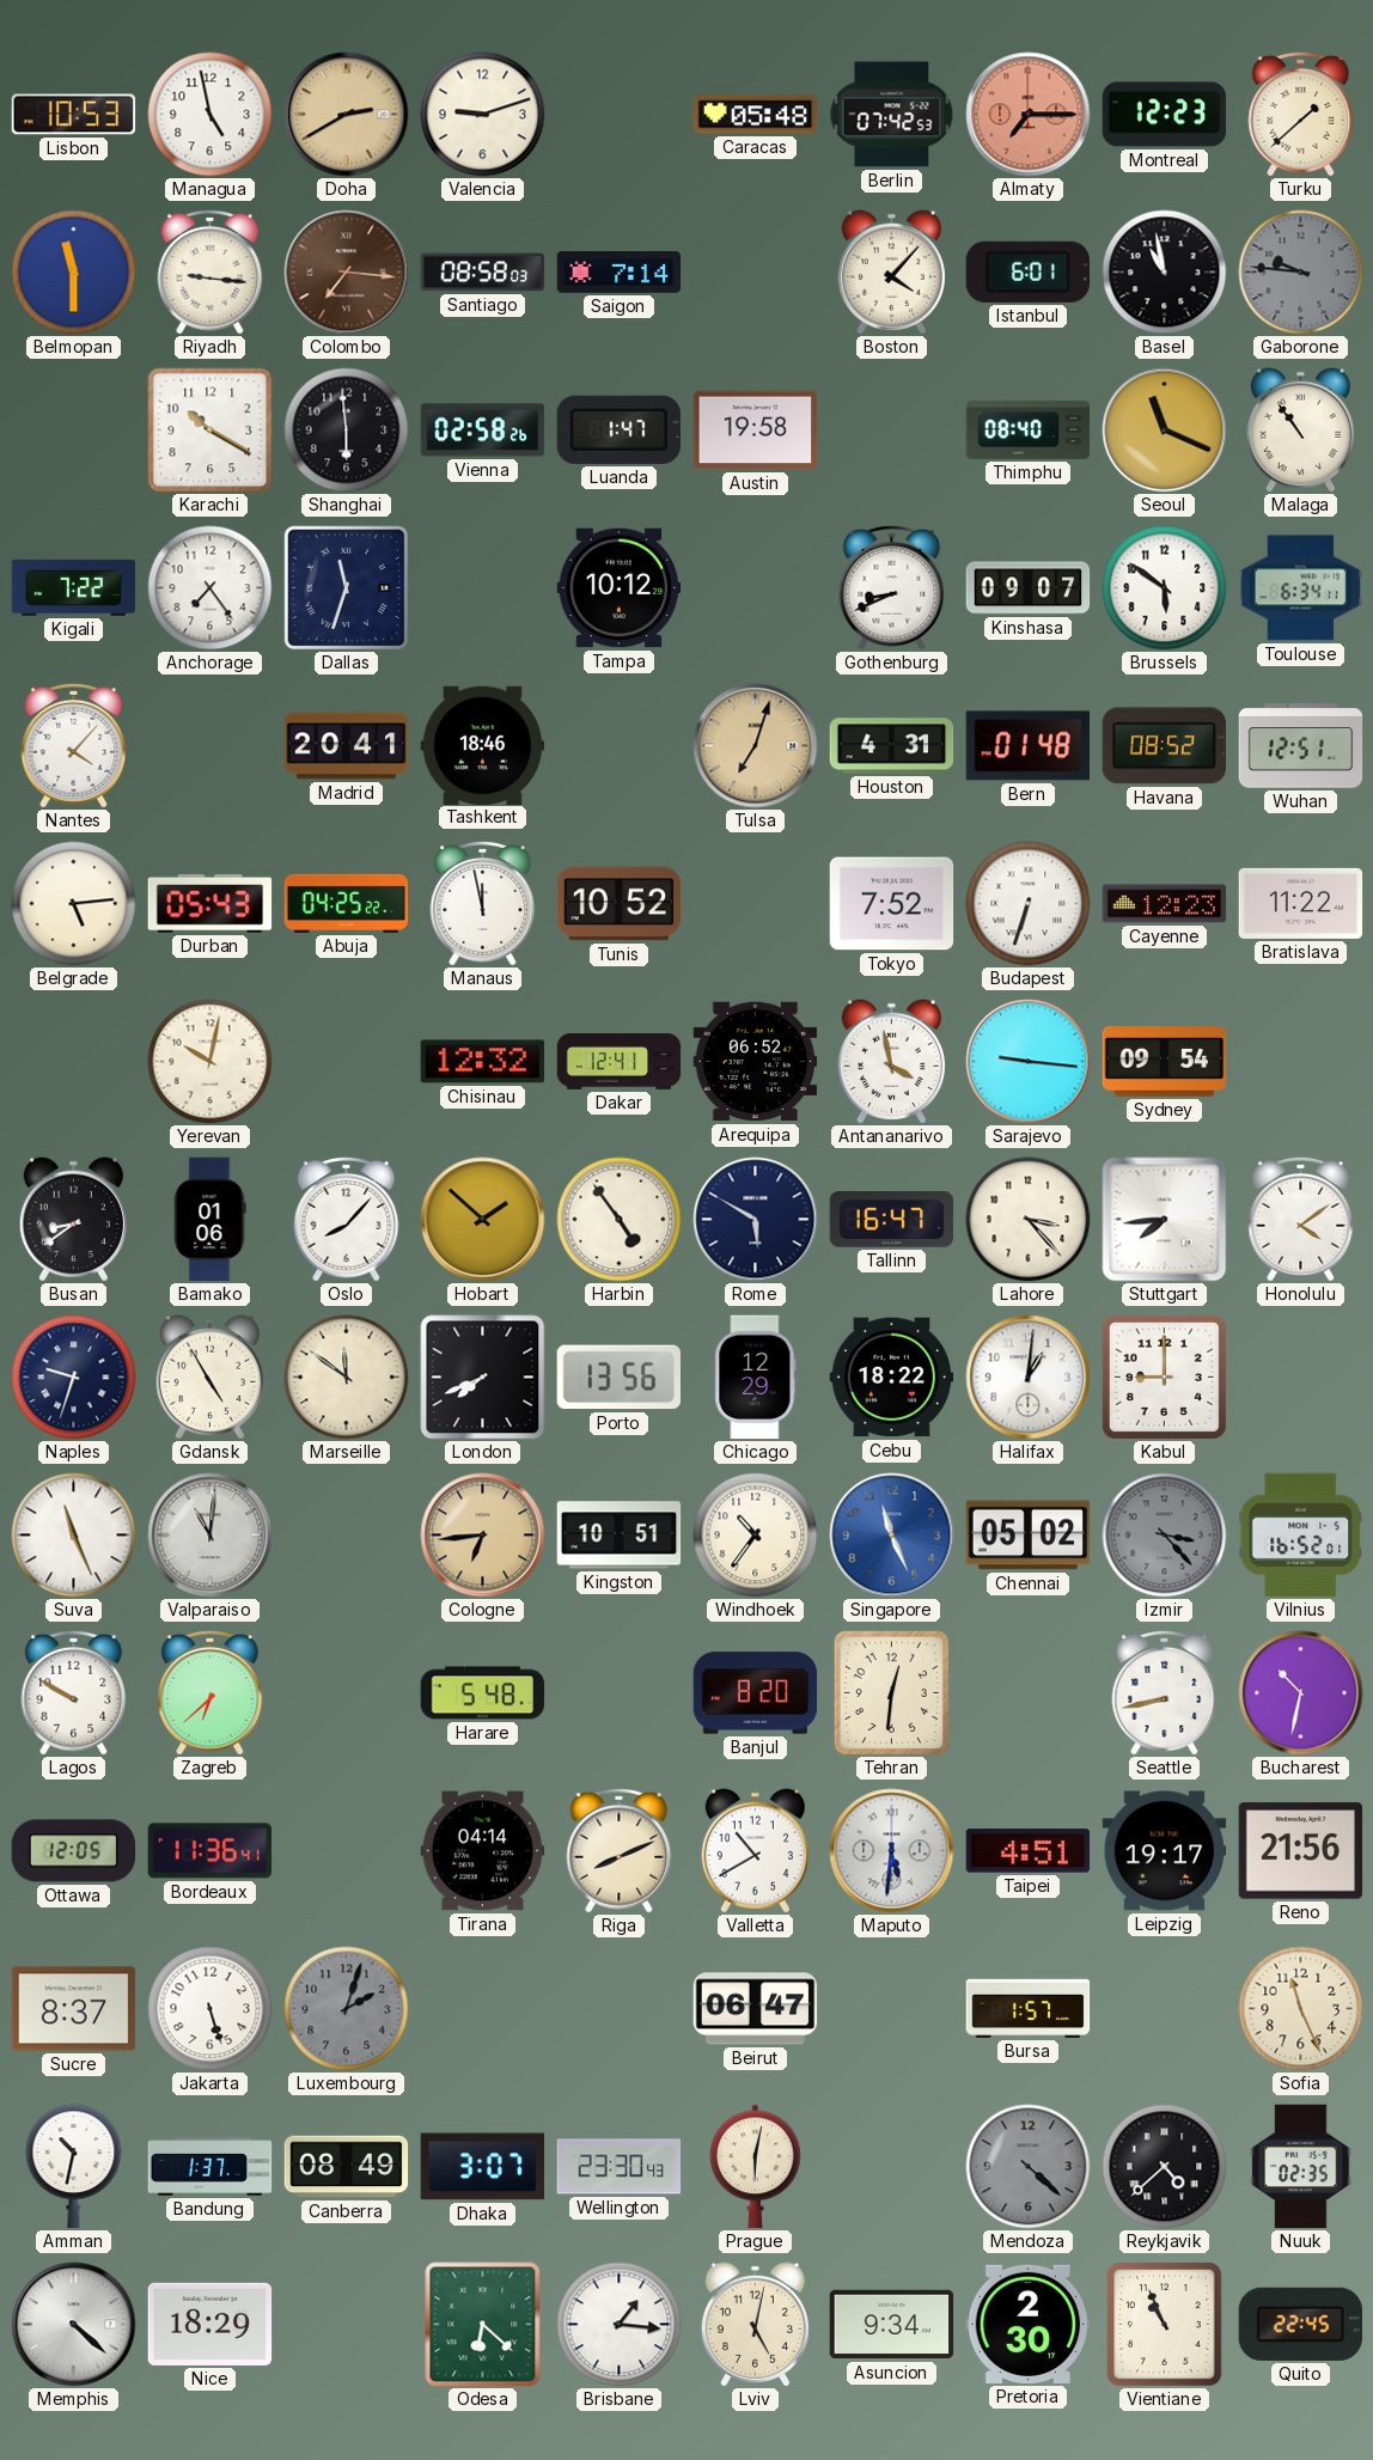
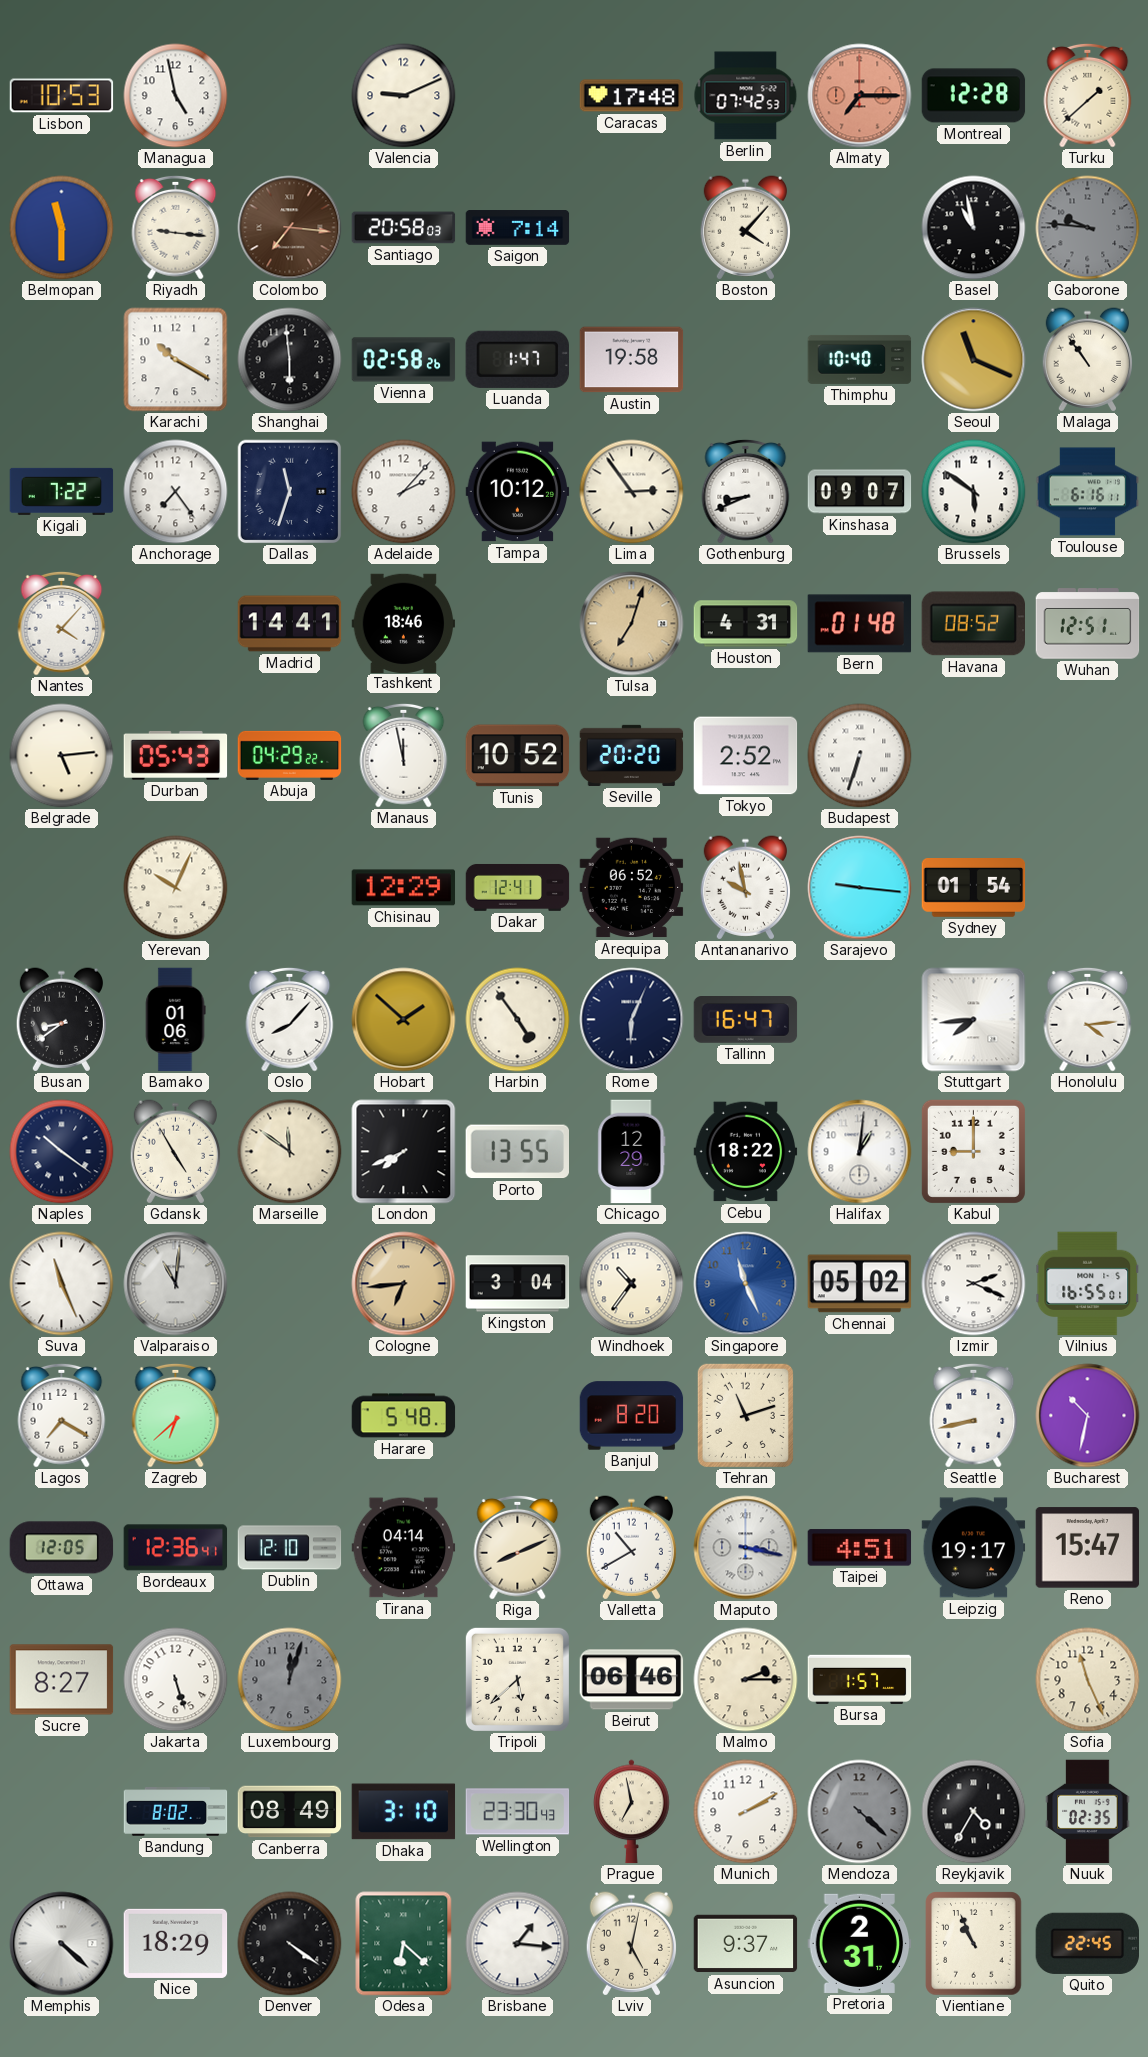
Doha: 2:40 -> none
Valencia: 9:12 -> 9:11
Caracas: 05:48 -> 17:48
Montreal: 12:23 -> 12:28
Santiago: 08:58 -> 20:58
Istanbul: 6:01 -> none
Thimphu: 08:40 -> 10:40
Adelaide: none -> 2:07
Lima: none -> 2:54
Toulouse: 6:34 -> 6:16
Madrid: 20:41 -> 14:41
Abuja: 04:25 -> 04:29
Seville: none -> 20:20
Tokyo: 7:52 -> 2:52
Cayenne: 12:23 -> none
Bratislava: 11:22 -> none
Yerevan: 10:02 -> 10:04
Chisinau: 12:32 -> 12:29
Antananarivo: 3:58 -> 9:58
Sydney: 09:54 -> 01:54
Rome: 5:50 -> 6:04
Lahore: 3:23 -> none
Honolulu: 4:09 -> 4:14
Naples: 9:33 -> 10:21
Porto: 13:56 -> 13:55
Kingston: 10:51 -> 3:04
Izmir: 3:23 -> 2:19
Izmir dial: grey -> white
Vilnius: 16:52 -> 16:55
Lagos: 9:50 -> 7:20
Tehran: 12:31 -> 11:12
Bordeaux: 11:36 -> 12:36
Dublin: none -> 12:10
Maputo: 5:31 -> 3:17
Reno: 21:56 -> 15:47
Sucre: 8:37 -> 8:27
Luxembourg: 2:03 -> 12:03
Tripoli: none -> 5:38
Beirut: 06:47 -> 06:46
Malmo: none -> 2:15
Amman: 10:32 -> none
Bandung: 1:37 -> 8:02
Dhaka: 3:07 -> 3:10
Prague: 6:02 -> 6:58
Munich: none -> 2:10
Reykjavik: 4:38 -> 4:35
Denver: none -> 4:21
Asuncion: 9:34 -> 9:37
Pretoria: 2:30 -> 2:31
